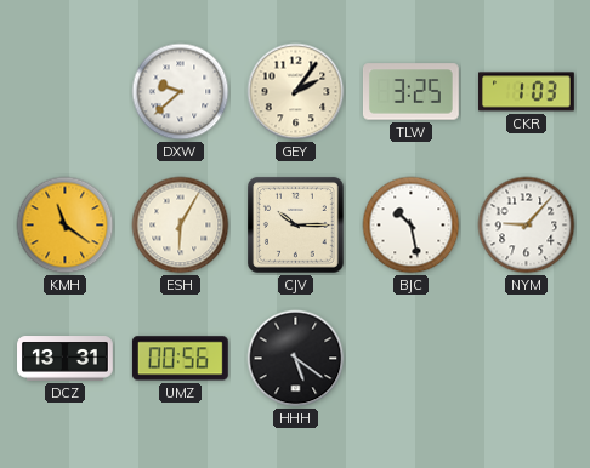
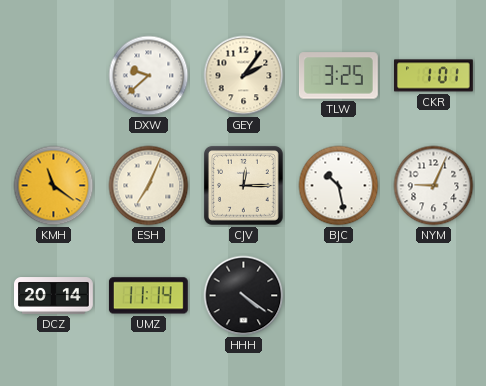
CKR: 1:03 -> 1:01
ESH: 6:05 -> 7:04
CJV: 10:15 -> 12:15
NYM: 9:07 -> 9:04
DCZ: 13:31 -> 20:14
UMZ: 00:56 -> 11:14
HHH: 5:21 -> 4:21
